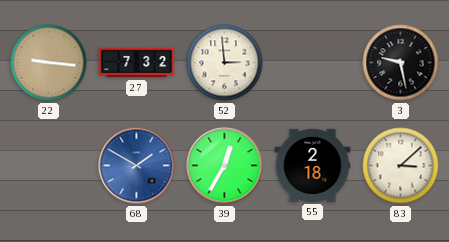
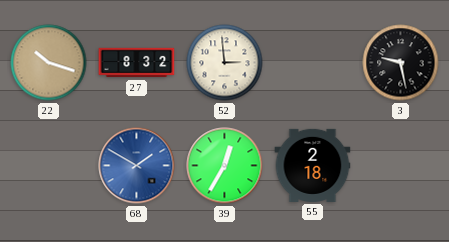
22: 9:16 -> 10:18
27: 7:32 -> 8:32
83: 3:08 -> none
